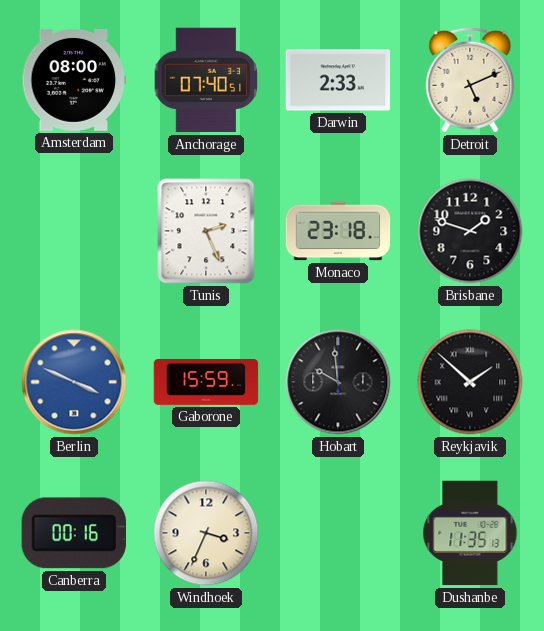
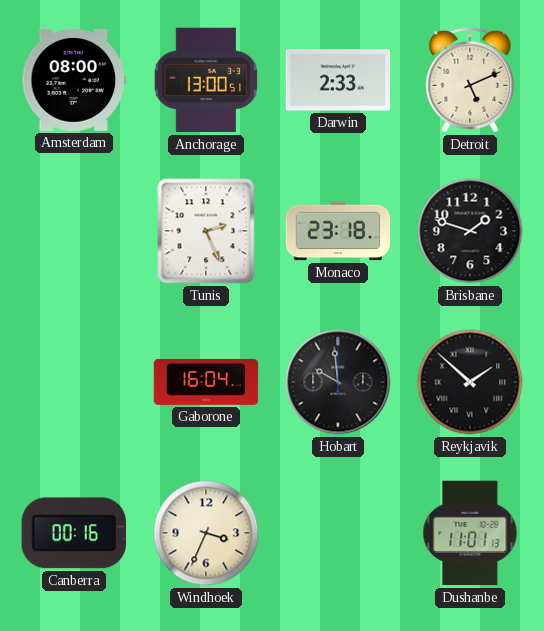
Anchorage: 07:40 -> 13:00
Berlin: 3:49 -> none
Gaborone: 15:59 -> 16:04
Dushanbe: 11:35 -> 11:01
